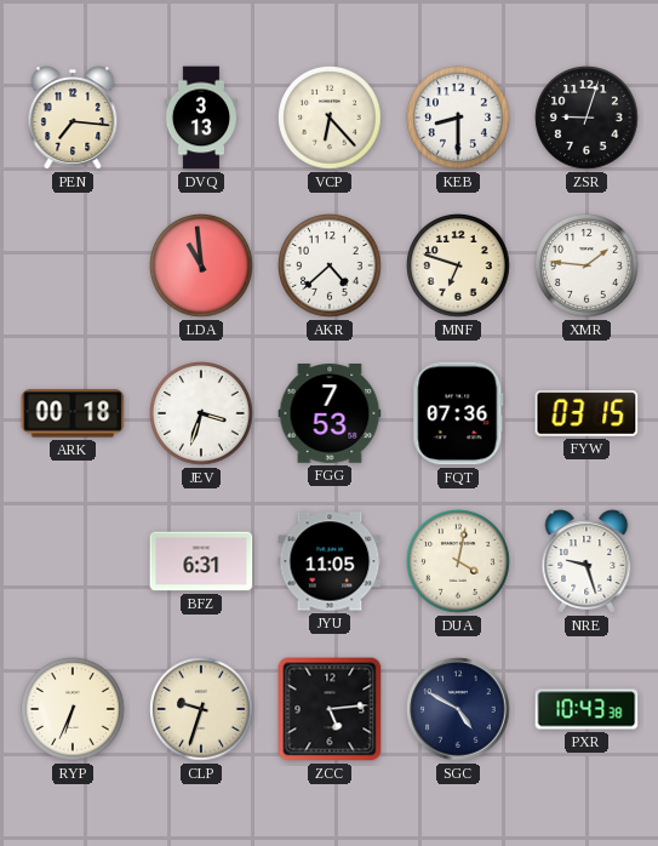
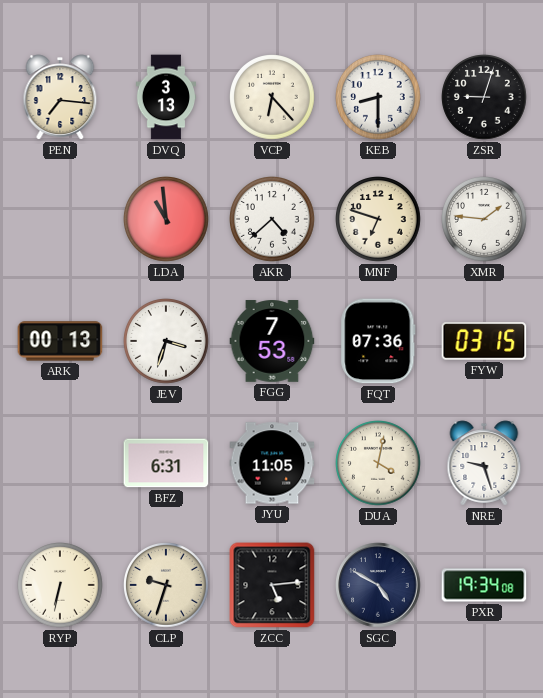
ARK: 00:18 -> 00:13
RYP: 6:34 -> 6:32
PXR: 10:43 -> 19:34
